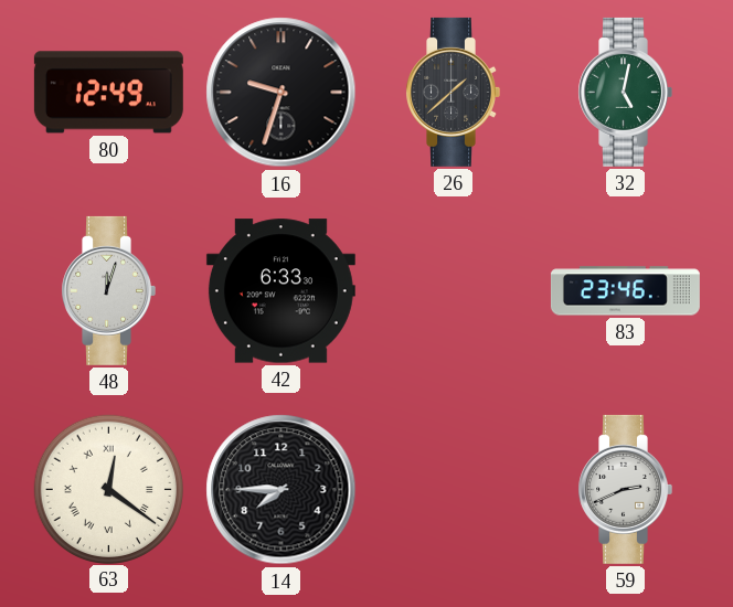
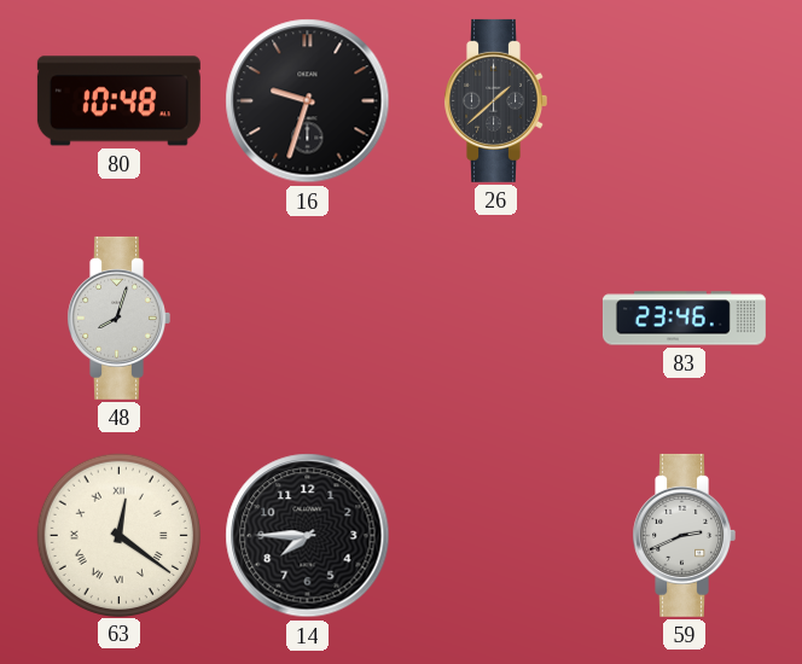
80: 12:49 -> 10:48
32: 5:02 -> none
48: 12:03 -> 8:03
42: 6:33 -> none
